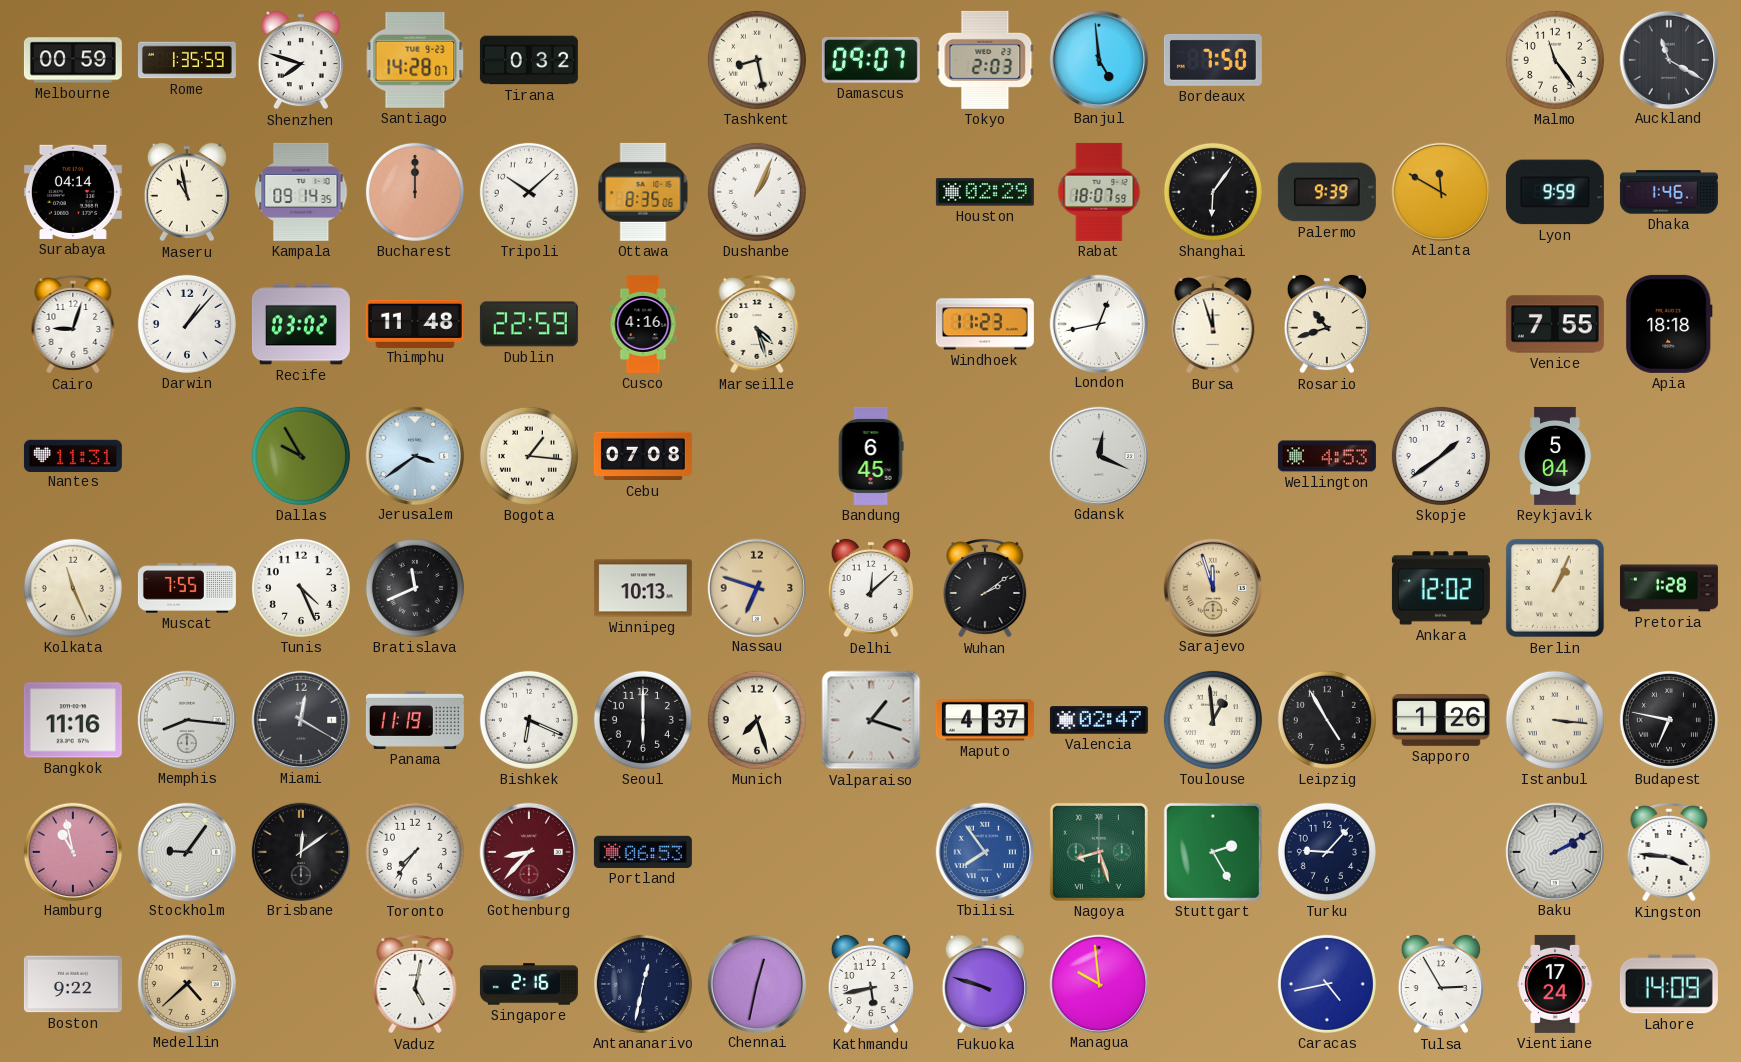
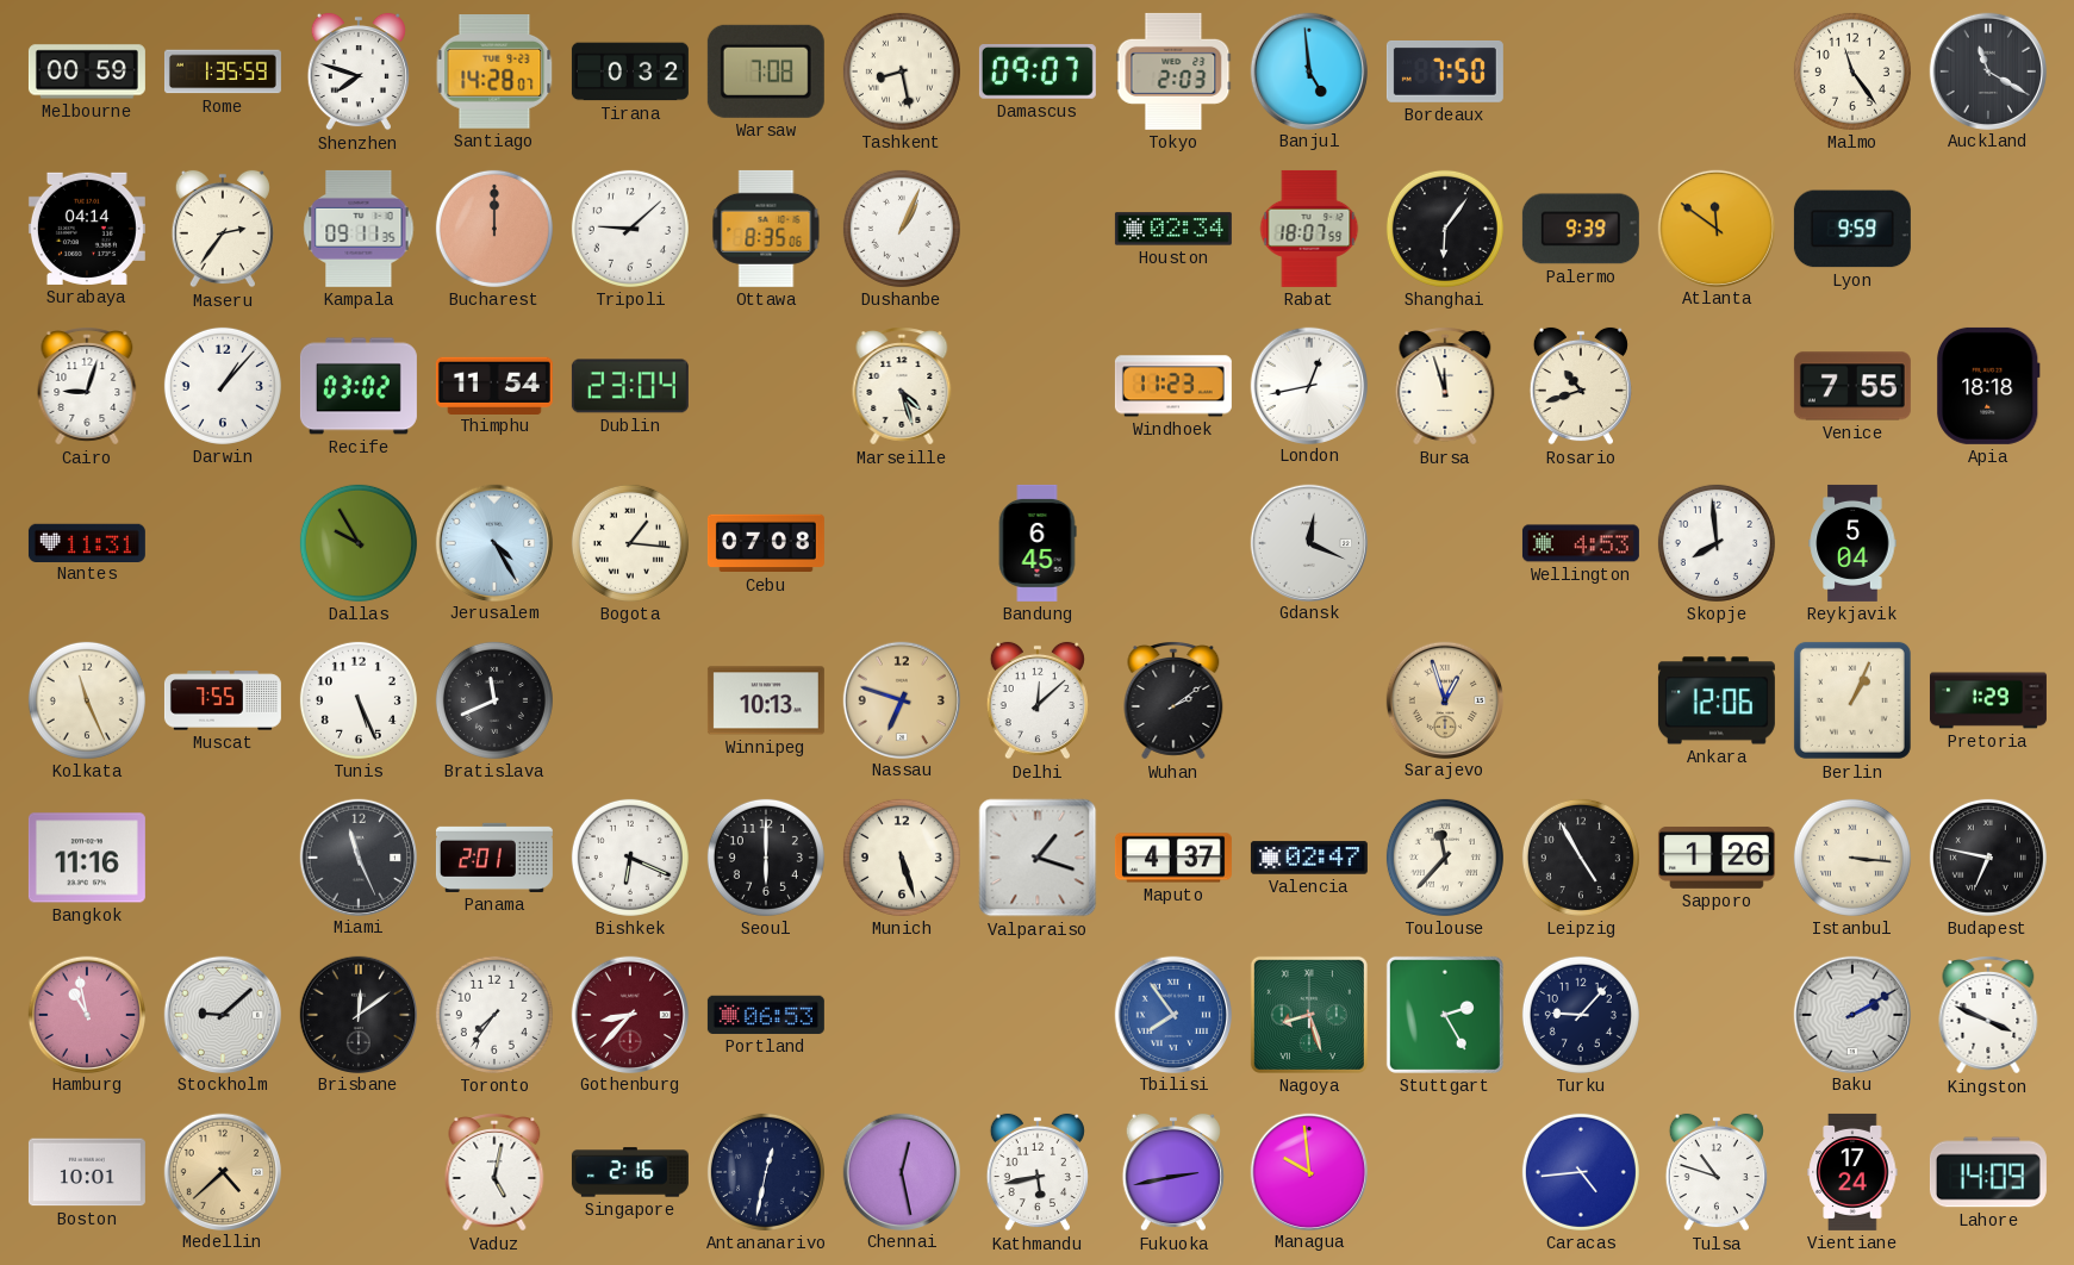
Warsaw: none -> 7:08
Maseru: 10:58 -> 2:36
Kampala: 09:14 -> 09:11
Tripoli: 10:08 -> 9:08
Houston: 02:29 -> 02:34
Atlanta: 11:50 -> 11:51
Dhaka: 1:46 -> none
Thimphu: 11:48 -> 11:54
Dublin: 22:59 -> 23:04
Cusco: 4:16 -> none
Jerusalem: 3:39 -> 4:25
Skopje: 1:39 -> 7:59
Tunis: 4:26 -> 5:26
Sarajevo: 11:57 -> 12:57
Ankara: 12:02 -> 12:06
Pretoria: 1:28 -> 1:29
Memphis: 8:16 -> none
Miami: 12:20 -> 11:26
Panama: 11:19 -> 2:01
Munich: 7:27 -> 5:27
Toulouse: 12:59 -> 11:37
Stockholm: 9:06 -> 9:08
Kingston: 3:46 -> 3:49
Boston: 9:22 -> 10:01
Chennai: 12:32 -> 12:28
Fukuoka: 9:48 -> 2:43
Caracas: 4:43 -> 4:44
Tulsa: 2:55 -> 10:48
